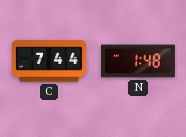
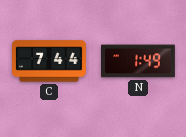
N: 1:48 -> 1:49
